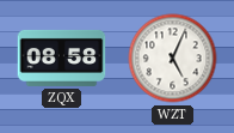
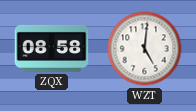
WZT: 5:04 -> 5:01
